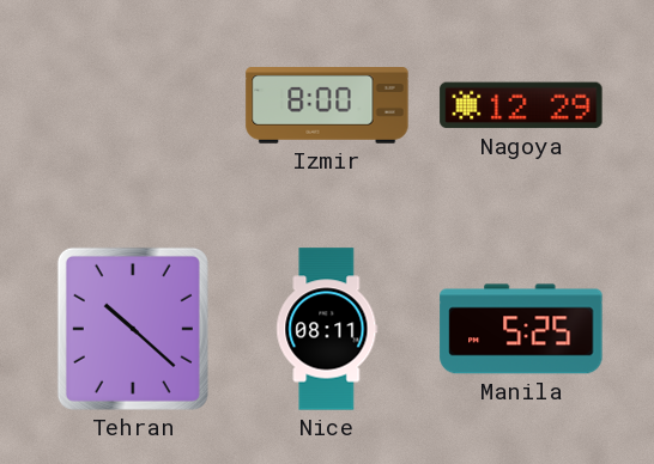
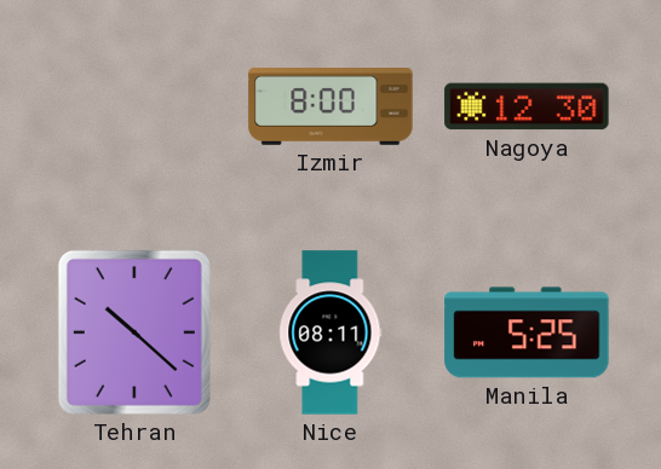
Nagoya: 12:29 -> 12:30
